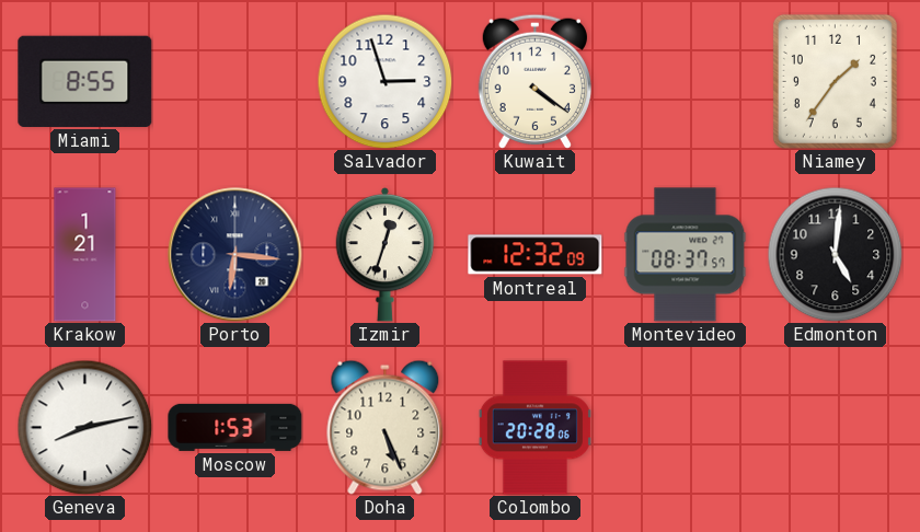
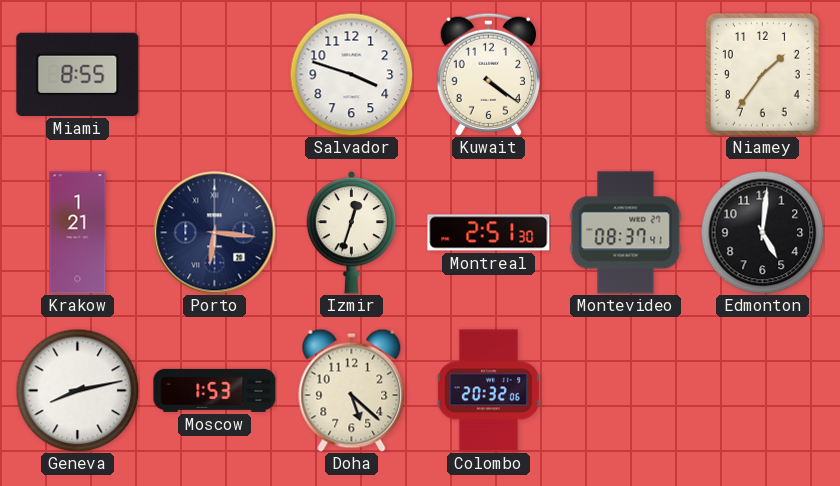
Salvador: 2:57 -> 3:48
Montreal: 12:32 -> 2:51
Montevideo: 08:37:57 -> 08:37:41
Doha: 5:26 -> 5:22
Colombo: 20:28 -> 20:32
